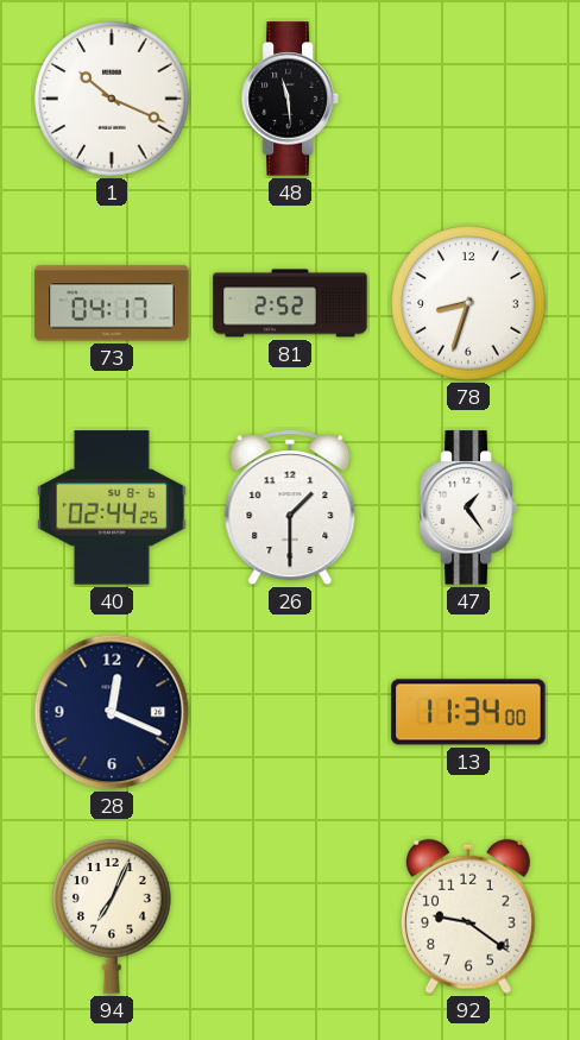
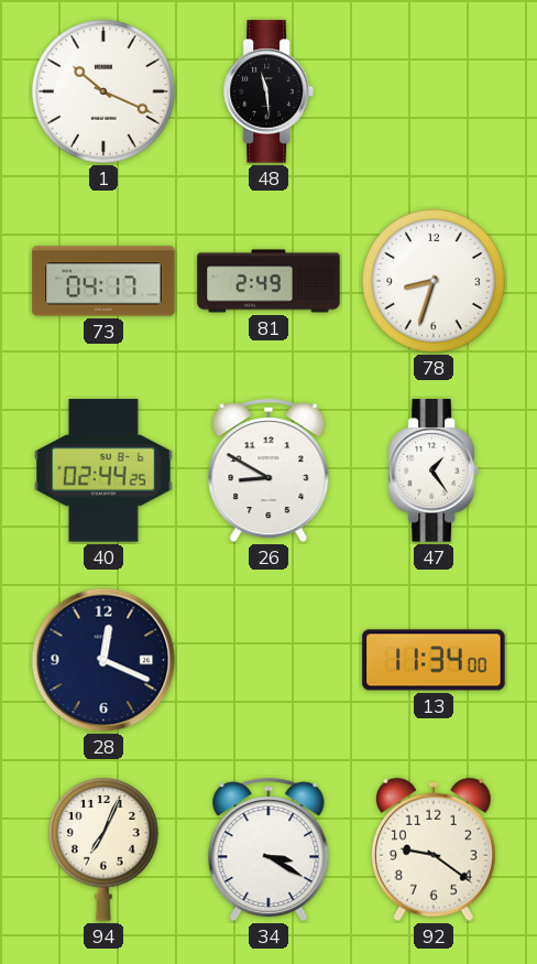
81: 2:52 -> 2:49
26: 1:30 -> 8:50
34: none -> 3:20
